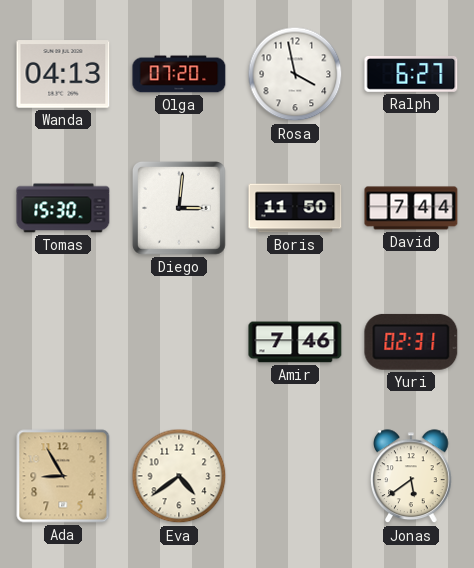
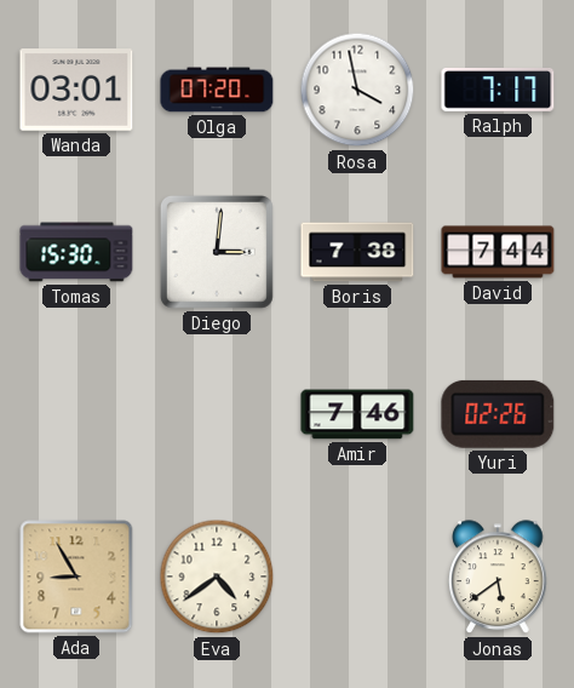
Wanda: 04:13 -> 03:01
Ralph: 6:27 -> 7:17
Boris: 11:50 -> 7:38
Yuri: 02:31 -> 02:26
